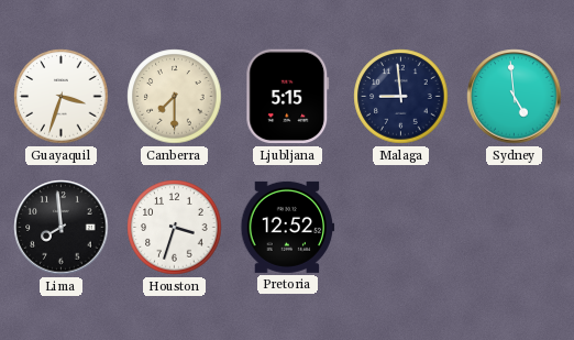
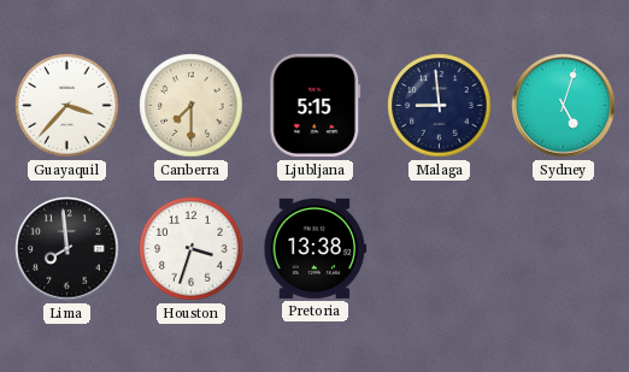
Guayaquil: 3:33 -> 3:37
Sydney: 4:59 -> 5:03
Pretoria: 12:52 -> 13:38
